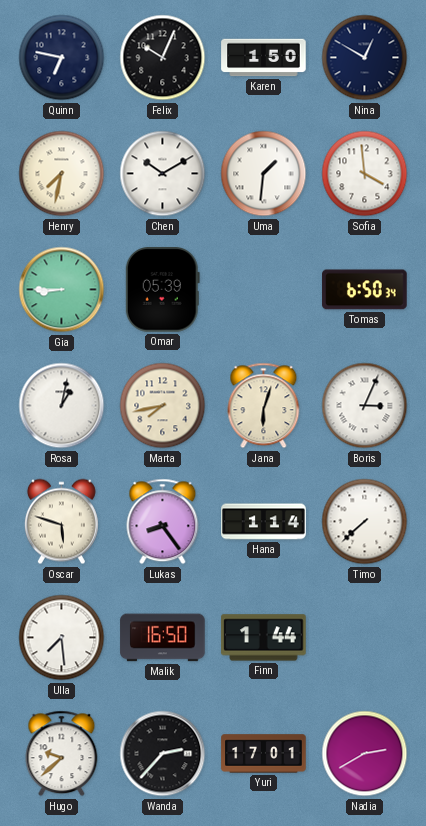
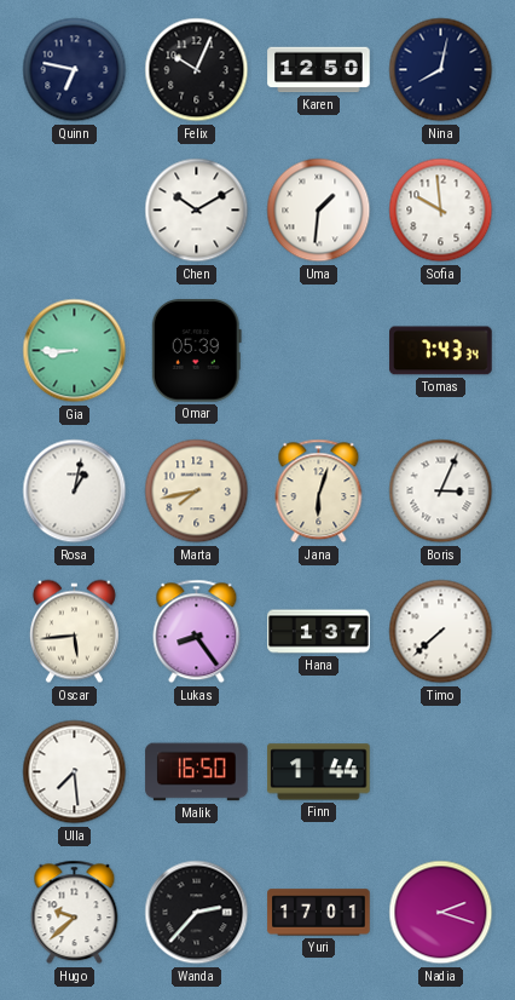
Karen: 1:50 -> 12:50
Nina: 12:50 -> 8:02
Henry: 7:32 -> none
Sofia: 3:59 -> 9:59
Tomas: 6:50 -> 7:43
Oscar: 5:48 -> 5:44
Hana: 1:14 -> 1:37
Nadia: 2:40 -> 2:18
